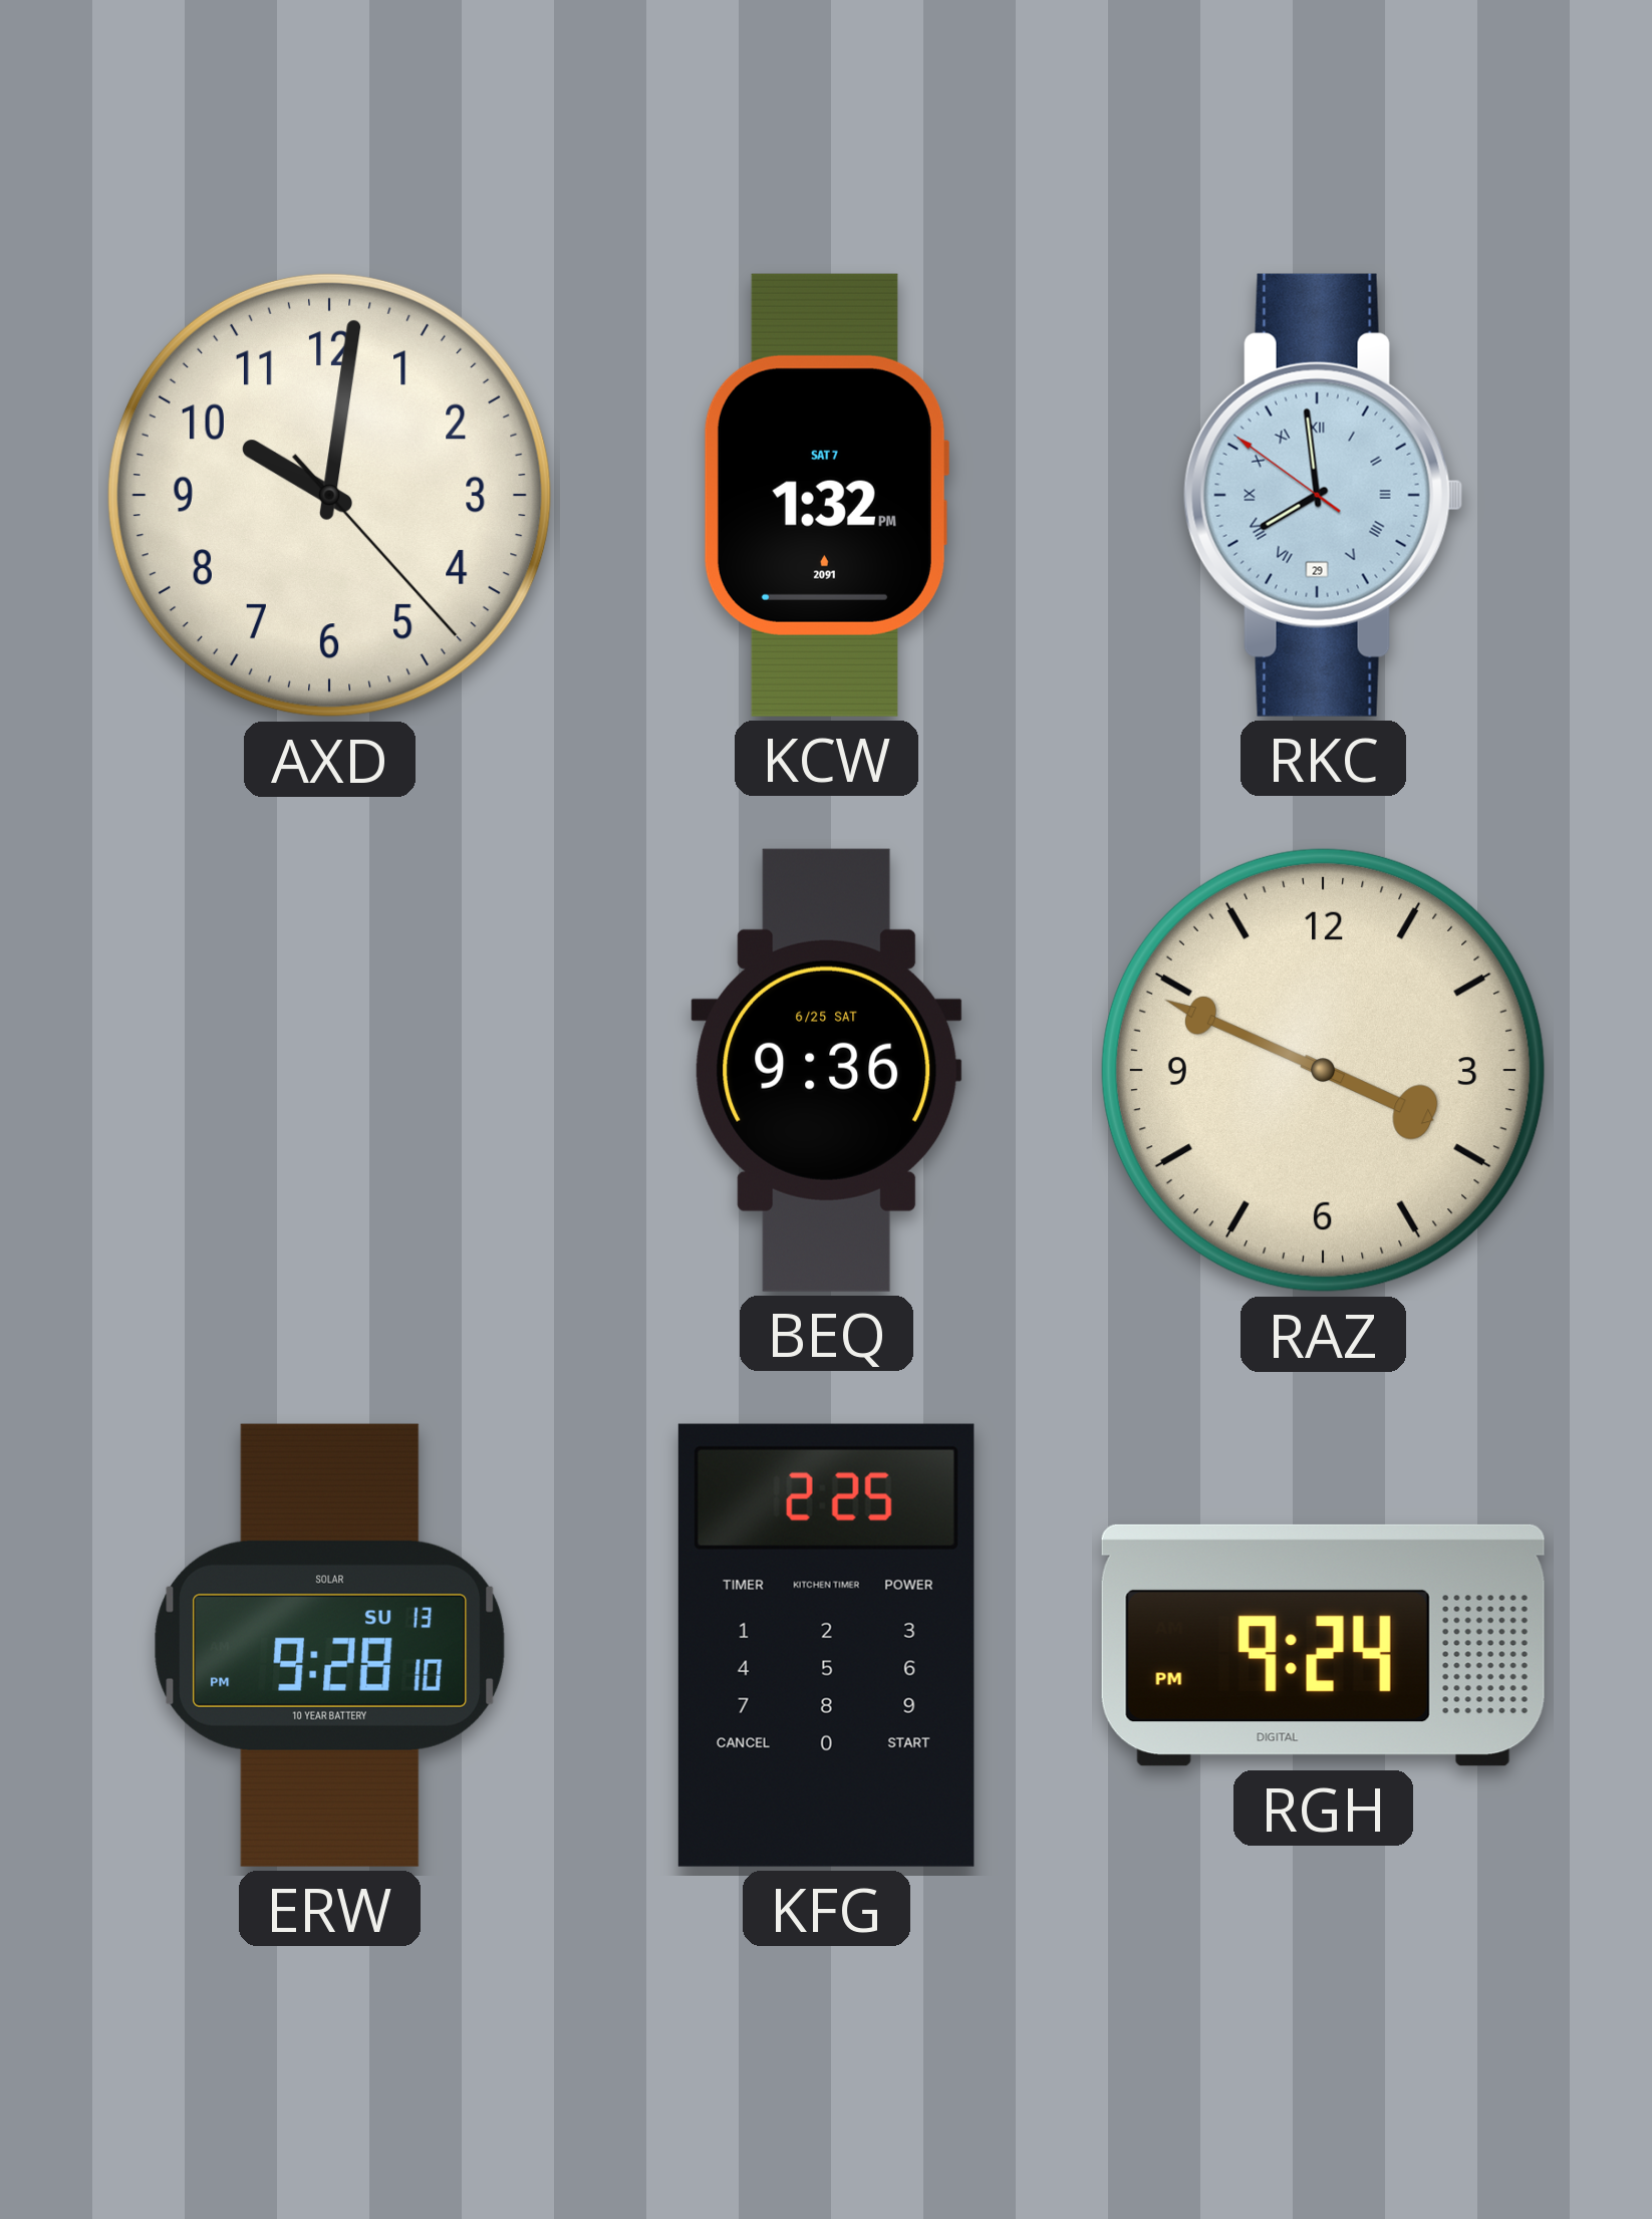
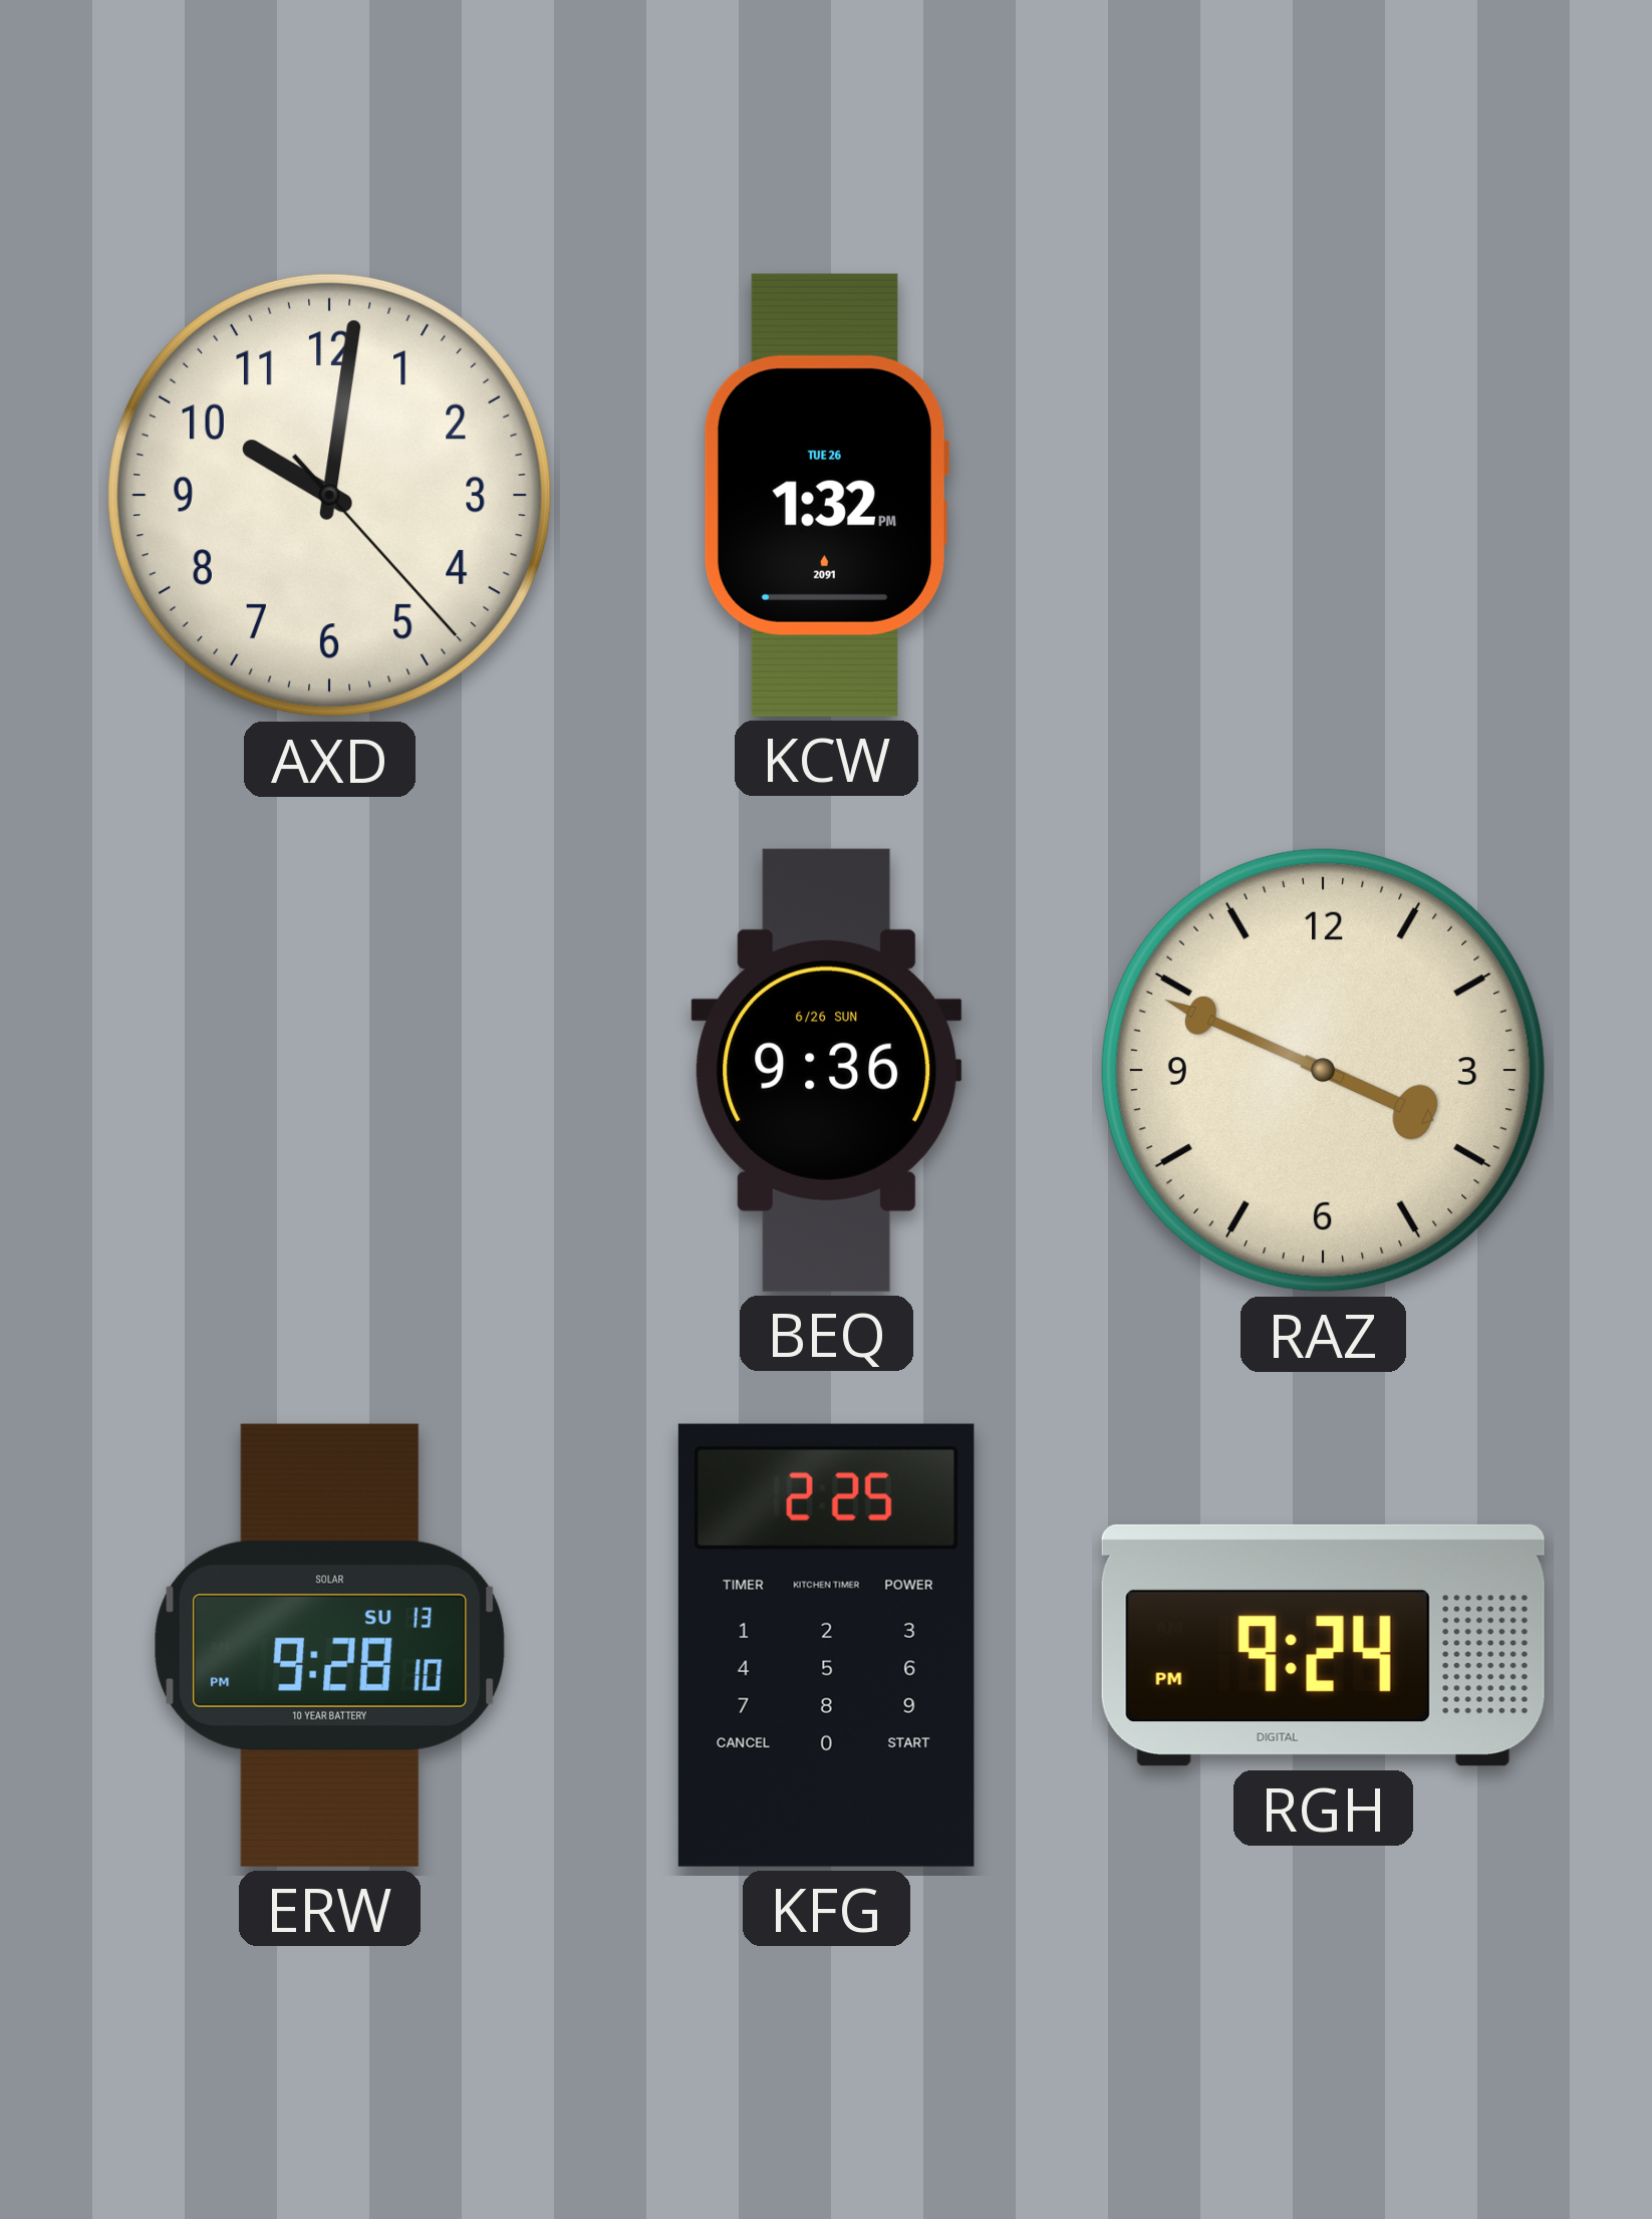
KCW date: SAT 7 -> TUE 26
RKC: 7:58 -> none
BEQ date: 6/25 SAT -> 6/26 SUN
